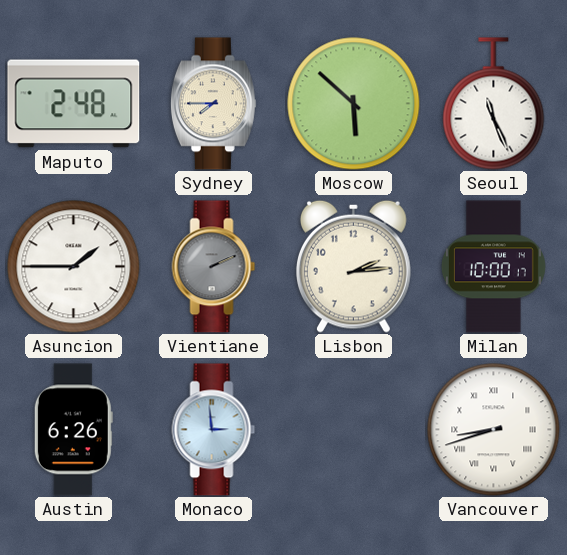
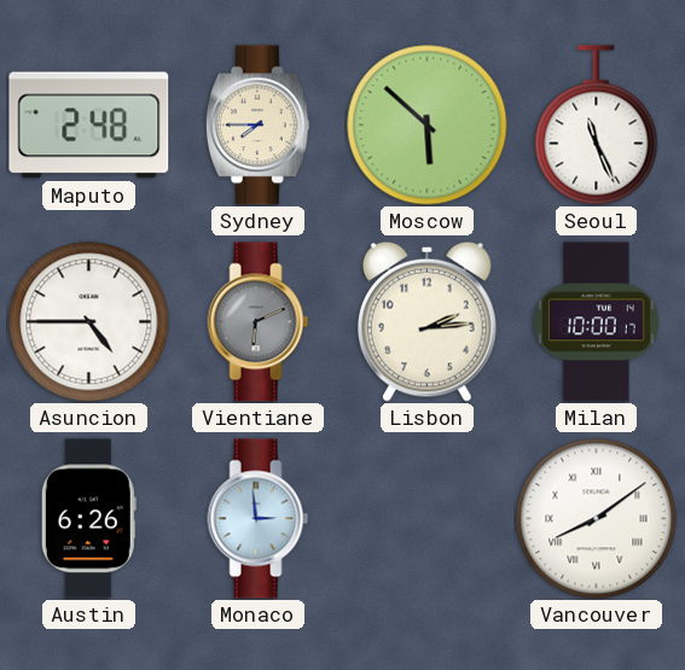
Asuncion: 1:45 -> 4:45
Vientiane: 2:11 -> 6:11
Vancouver: 8:42 -> 8:09
